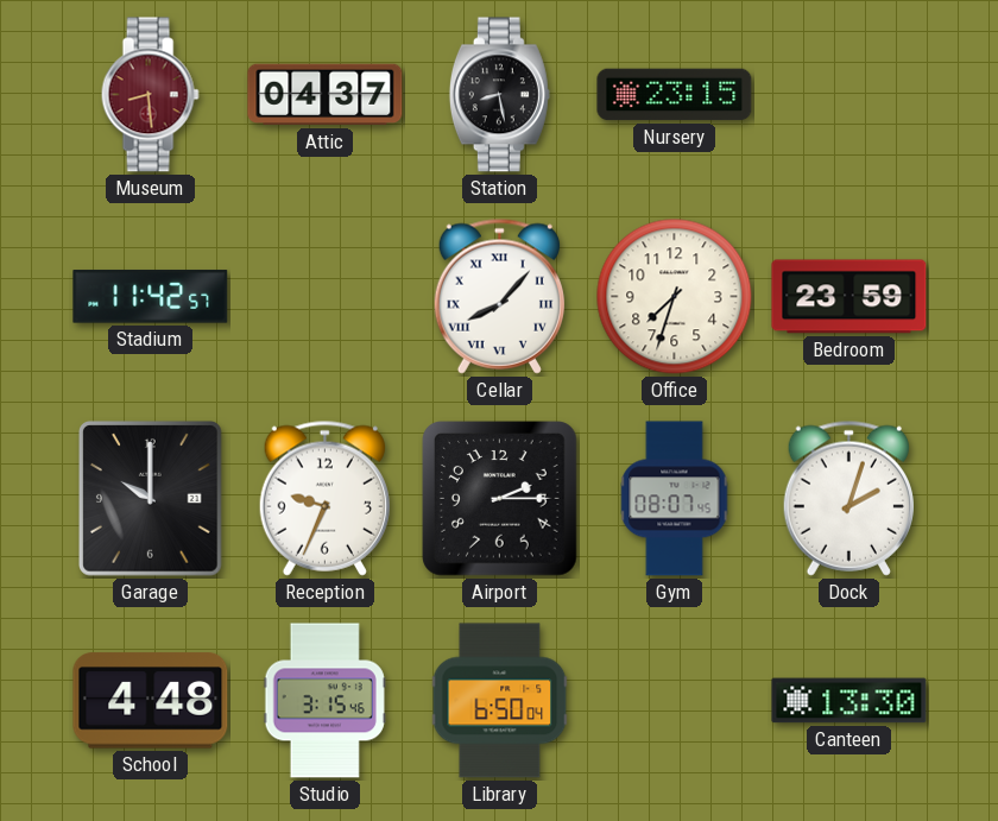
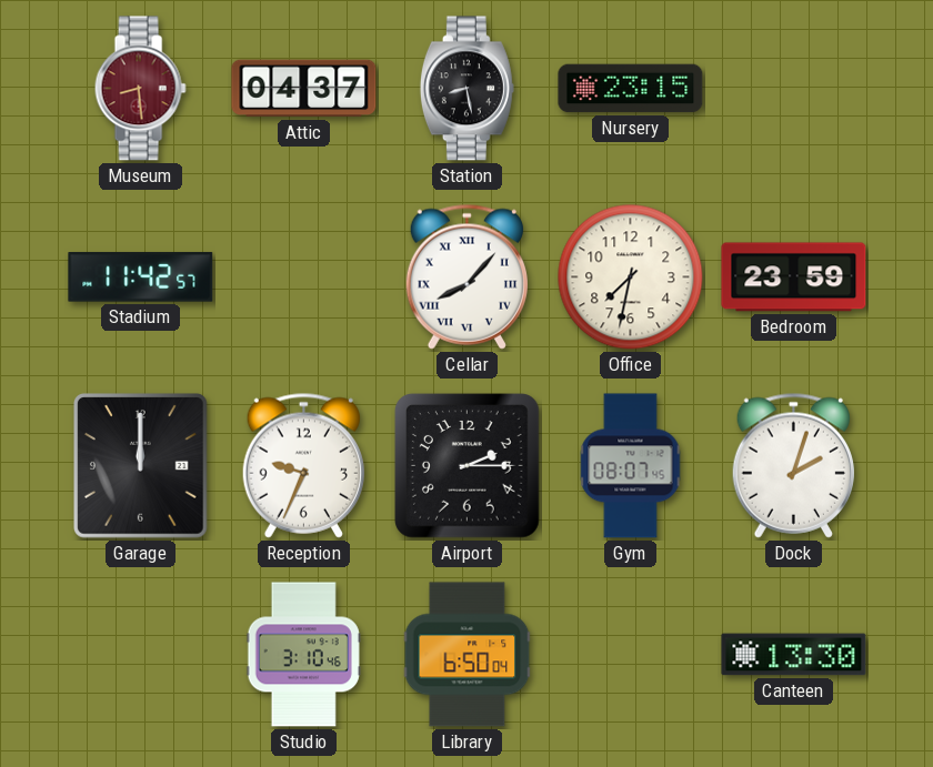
Office: 7:33 -> 7:32
Garage: 10:00 -> 12:00
School: 4:48 -> none
Studio: 3:15 -> 3:10
